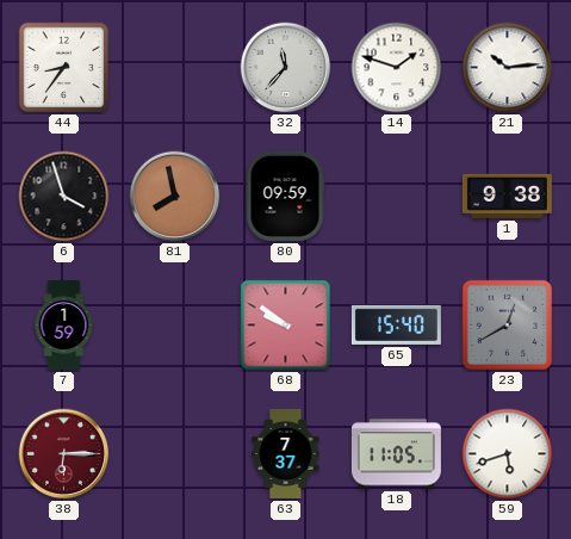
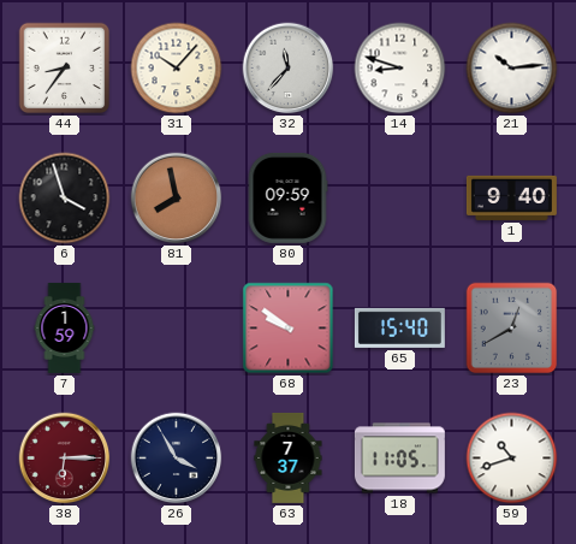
31: none -> 10:07
14: 1:48 -> 8:48
1: 9:38 -> 9:40
26: none -> 3:55
59: 5:42 -> 10:42
